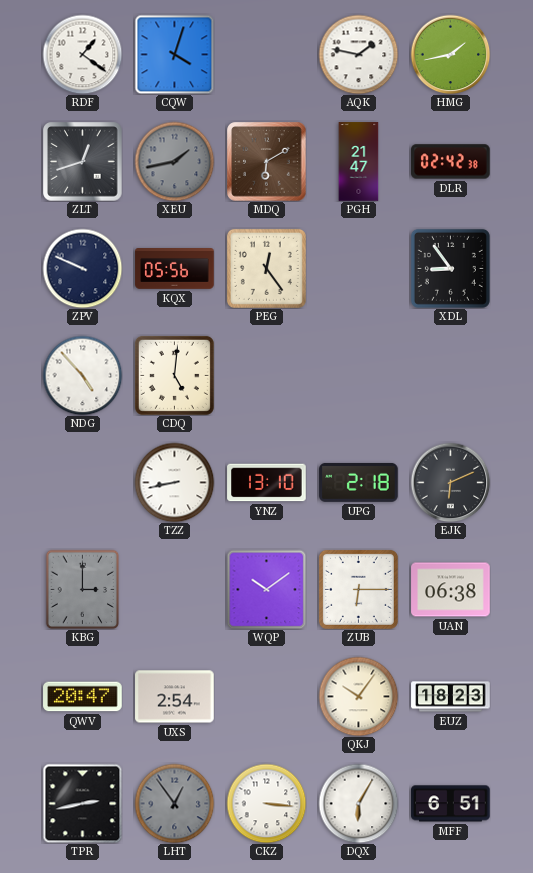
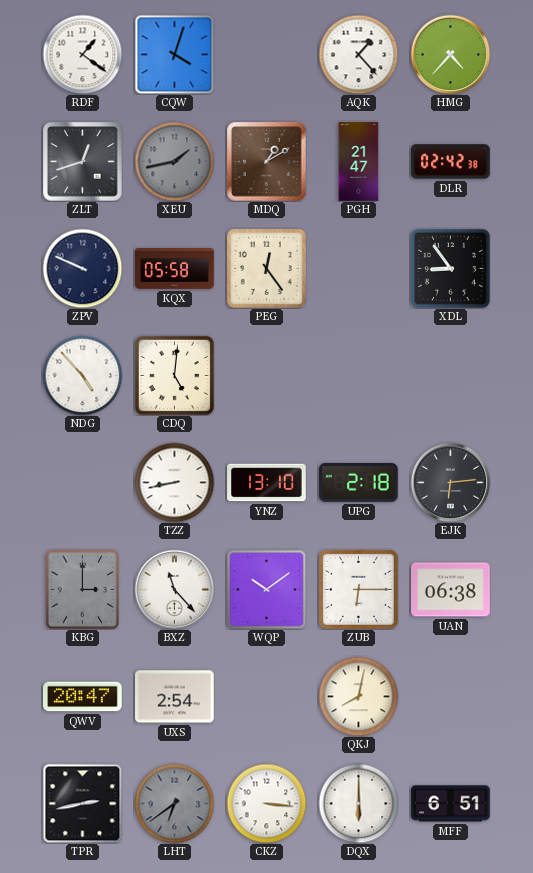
AQK: 1:47 -> 1:23
HMG: 1:43 -> 4:37
MDQ: 6:10 -> 1:10
KQX: 05:56 -> 05:58
EJK: 6:11 -> 6:14
BXZ: none -> 11:23
QKJ: 10:06 -> 8:02
EUZ: 18:23 -> none
LHT: 12:54 -> 6:39
DQX: 6:05 -> 6:00
